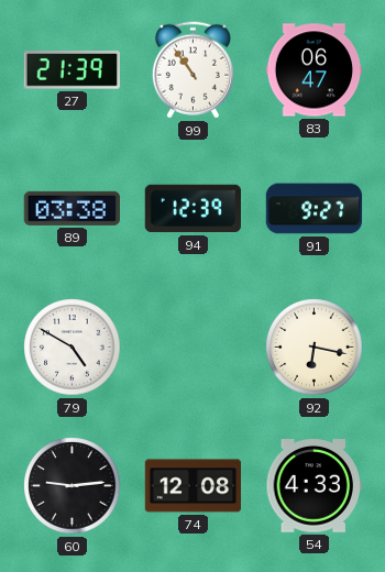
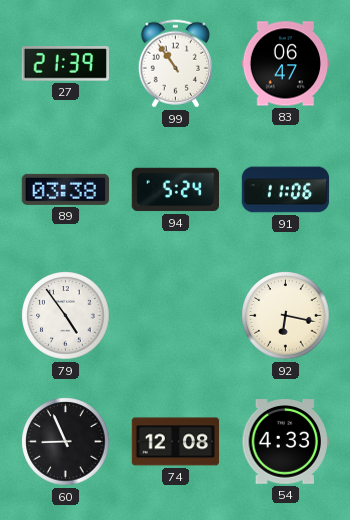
94: 12:39 -> 5:24
91: 9:27 -> 11:06
79: 4:50 -> 4:54
60: 9:14 -> 8:56
